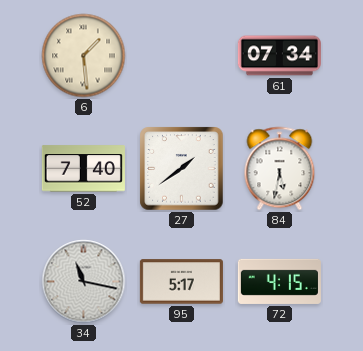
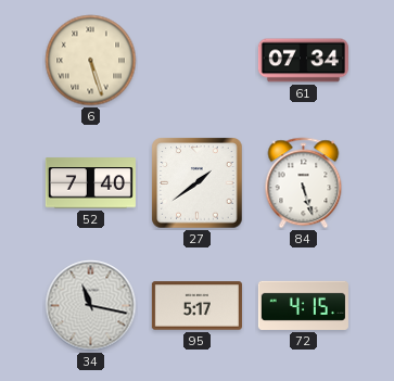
6: 1:29 -> 5:27
84: 5:32 -> 5:27
